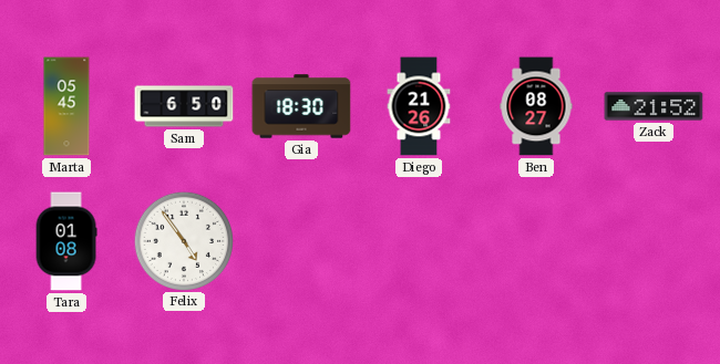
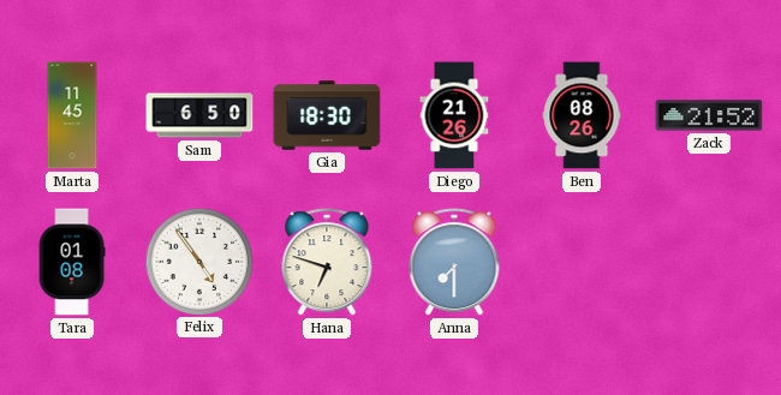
Marta: 05:45 -> 11:45
Ben: 08:27 -> 08:26
Hana: none -> 6:48
Anna: none -> 7:30
